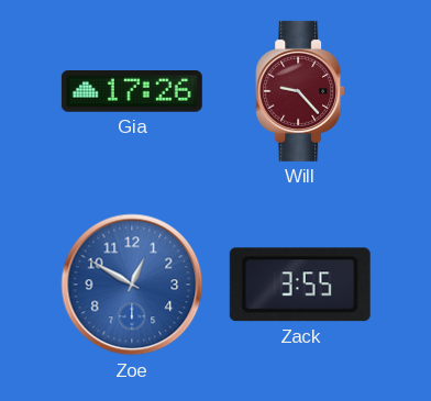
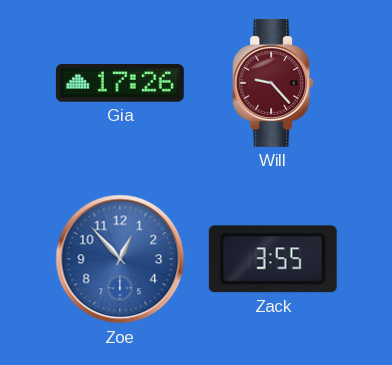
Zoe: 12:50 -> 12:53
